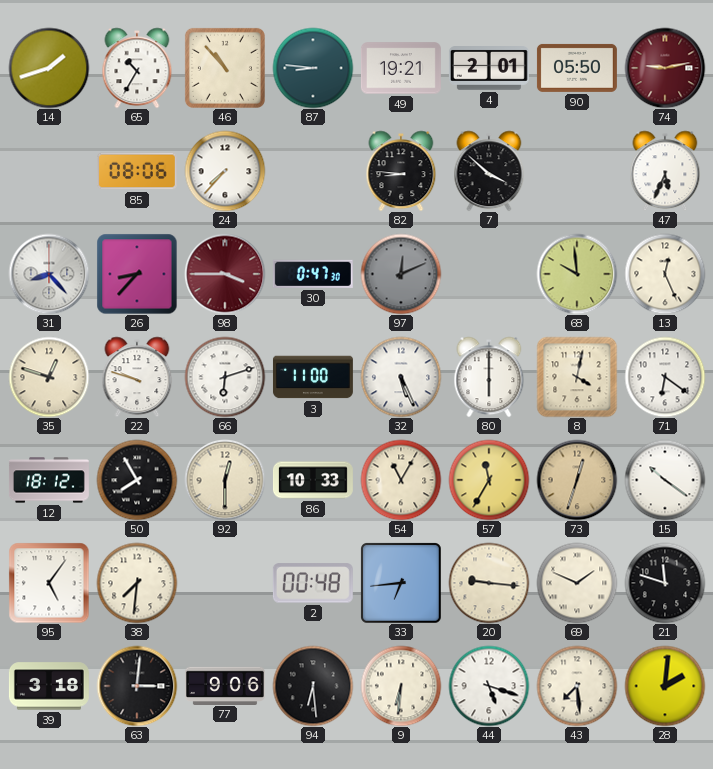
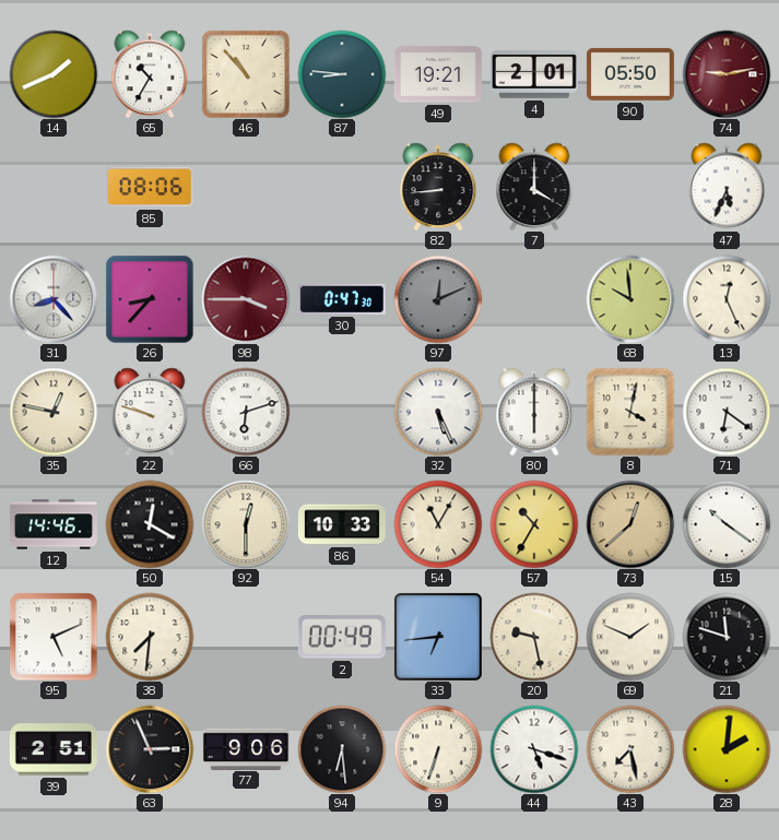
14: 1:42 -> 1:41
24: 7:37 -> none
82: 8:46 -> 8:44
7: 3:52 -> 4:00
35: 12:48 -> 12:47
3: 11:00 -> none
12: 18:12 -> 14:46
50: 7:55 -> 12:20
57: 11:35 -> 10:35
73: 12:33 -> 12:38
95: 5:06 -> 5:11
2: 00:48 -> 00:49
20: 9:16 -> 9:28
39: 3:18 -> 2:51
63: 3:01 -> 2:56
9: 6:31 -> 6:33
43: 7:29 -> 7:28
